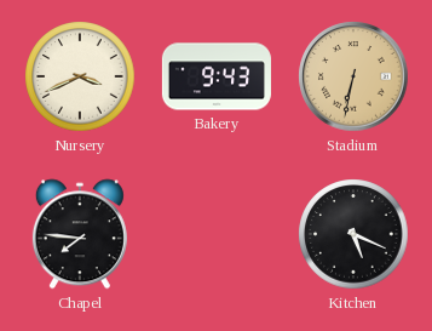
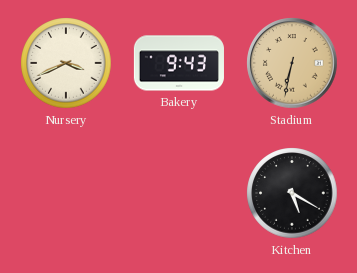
Chapel: 7:46 -> none
Kitchen: 5:19 -> 5:20
